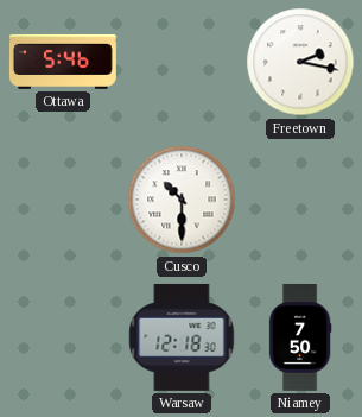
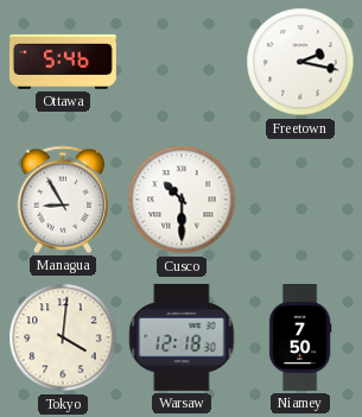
Managua: none -> 8:55
Tokyo: none -> 4:01
